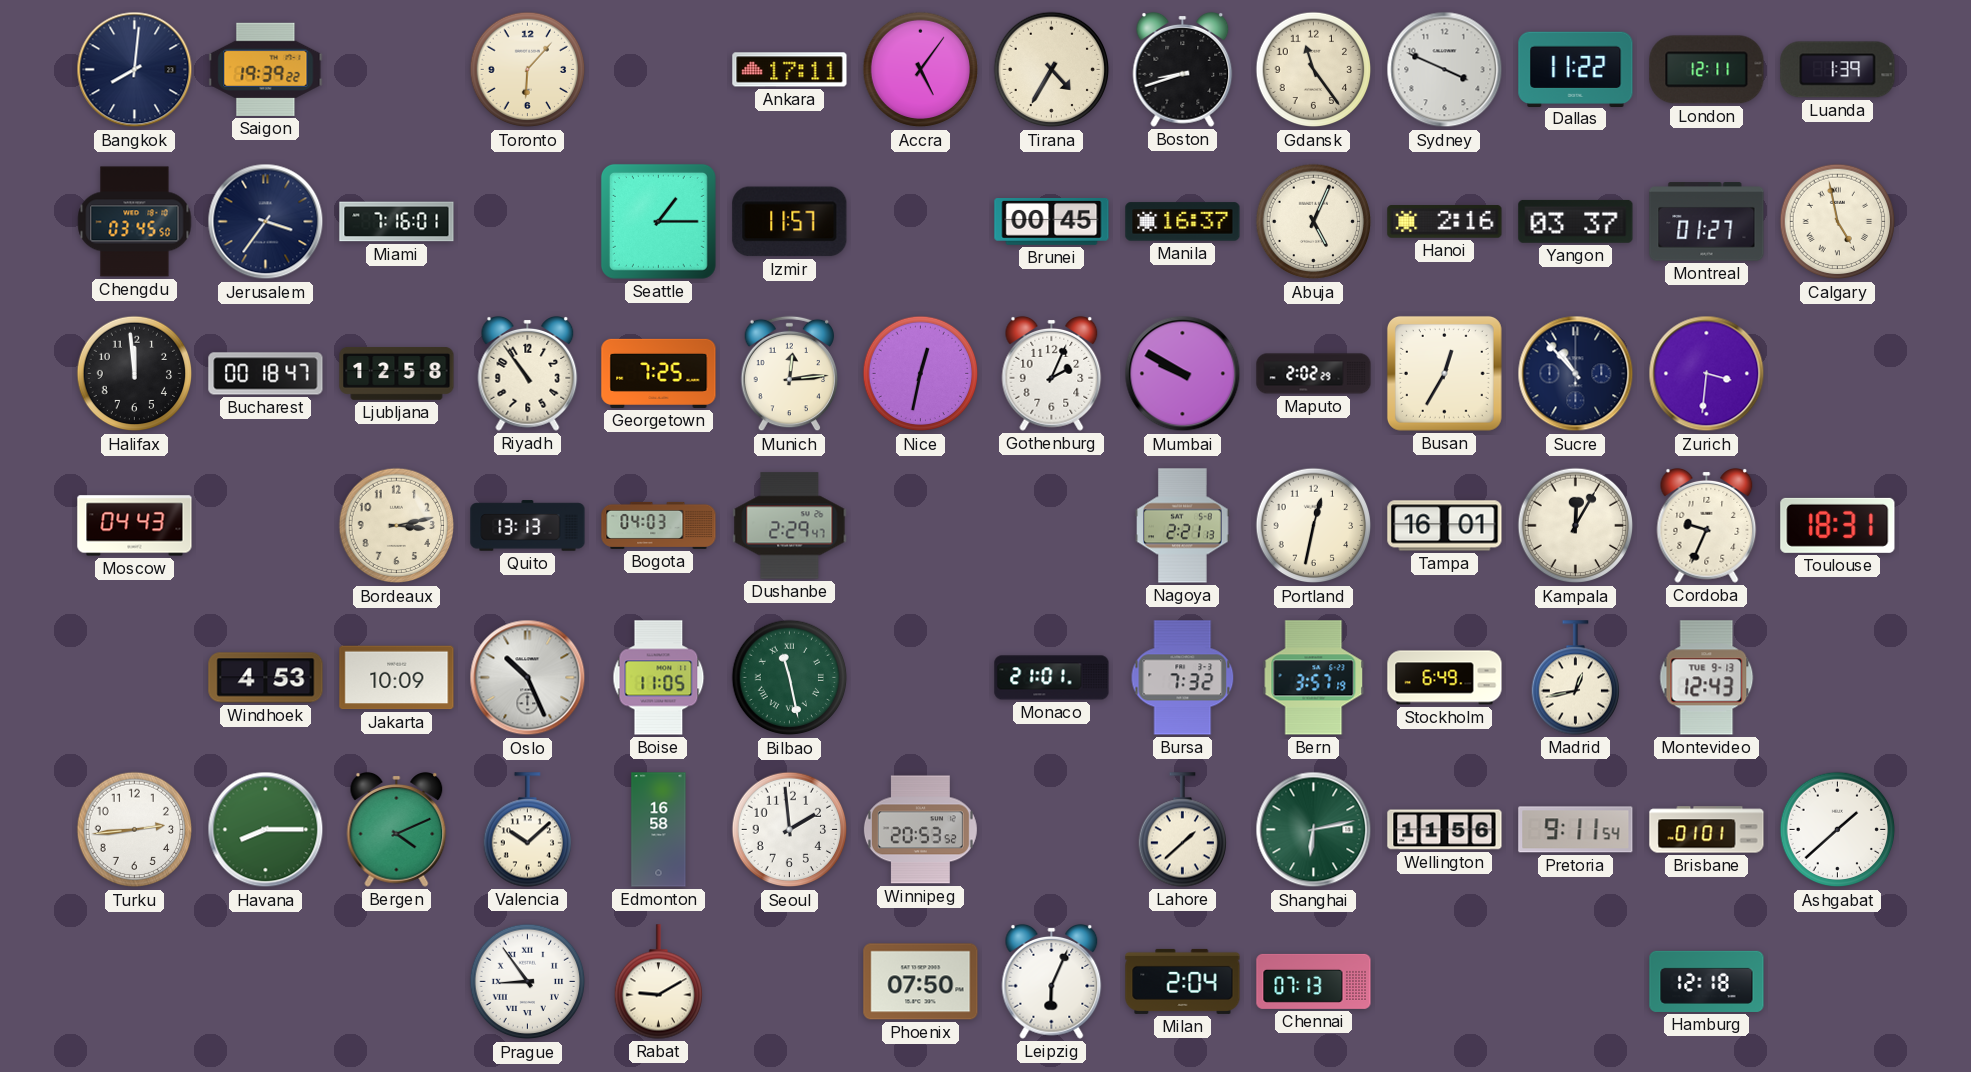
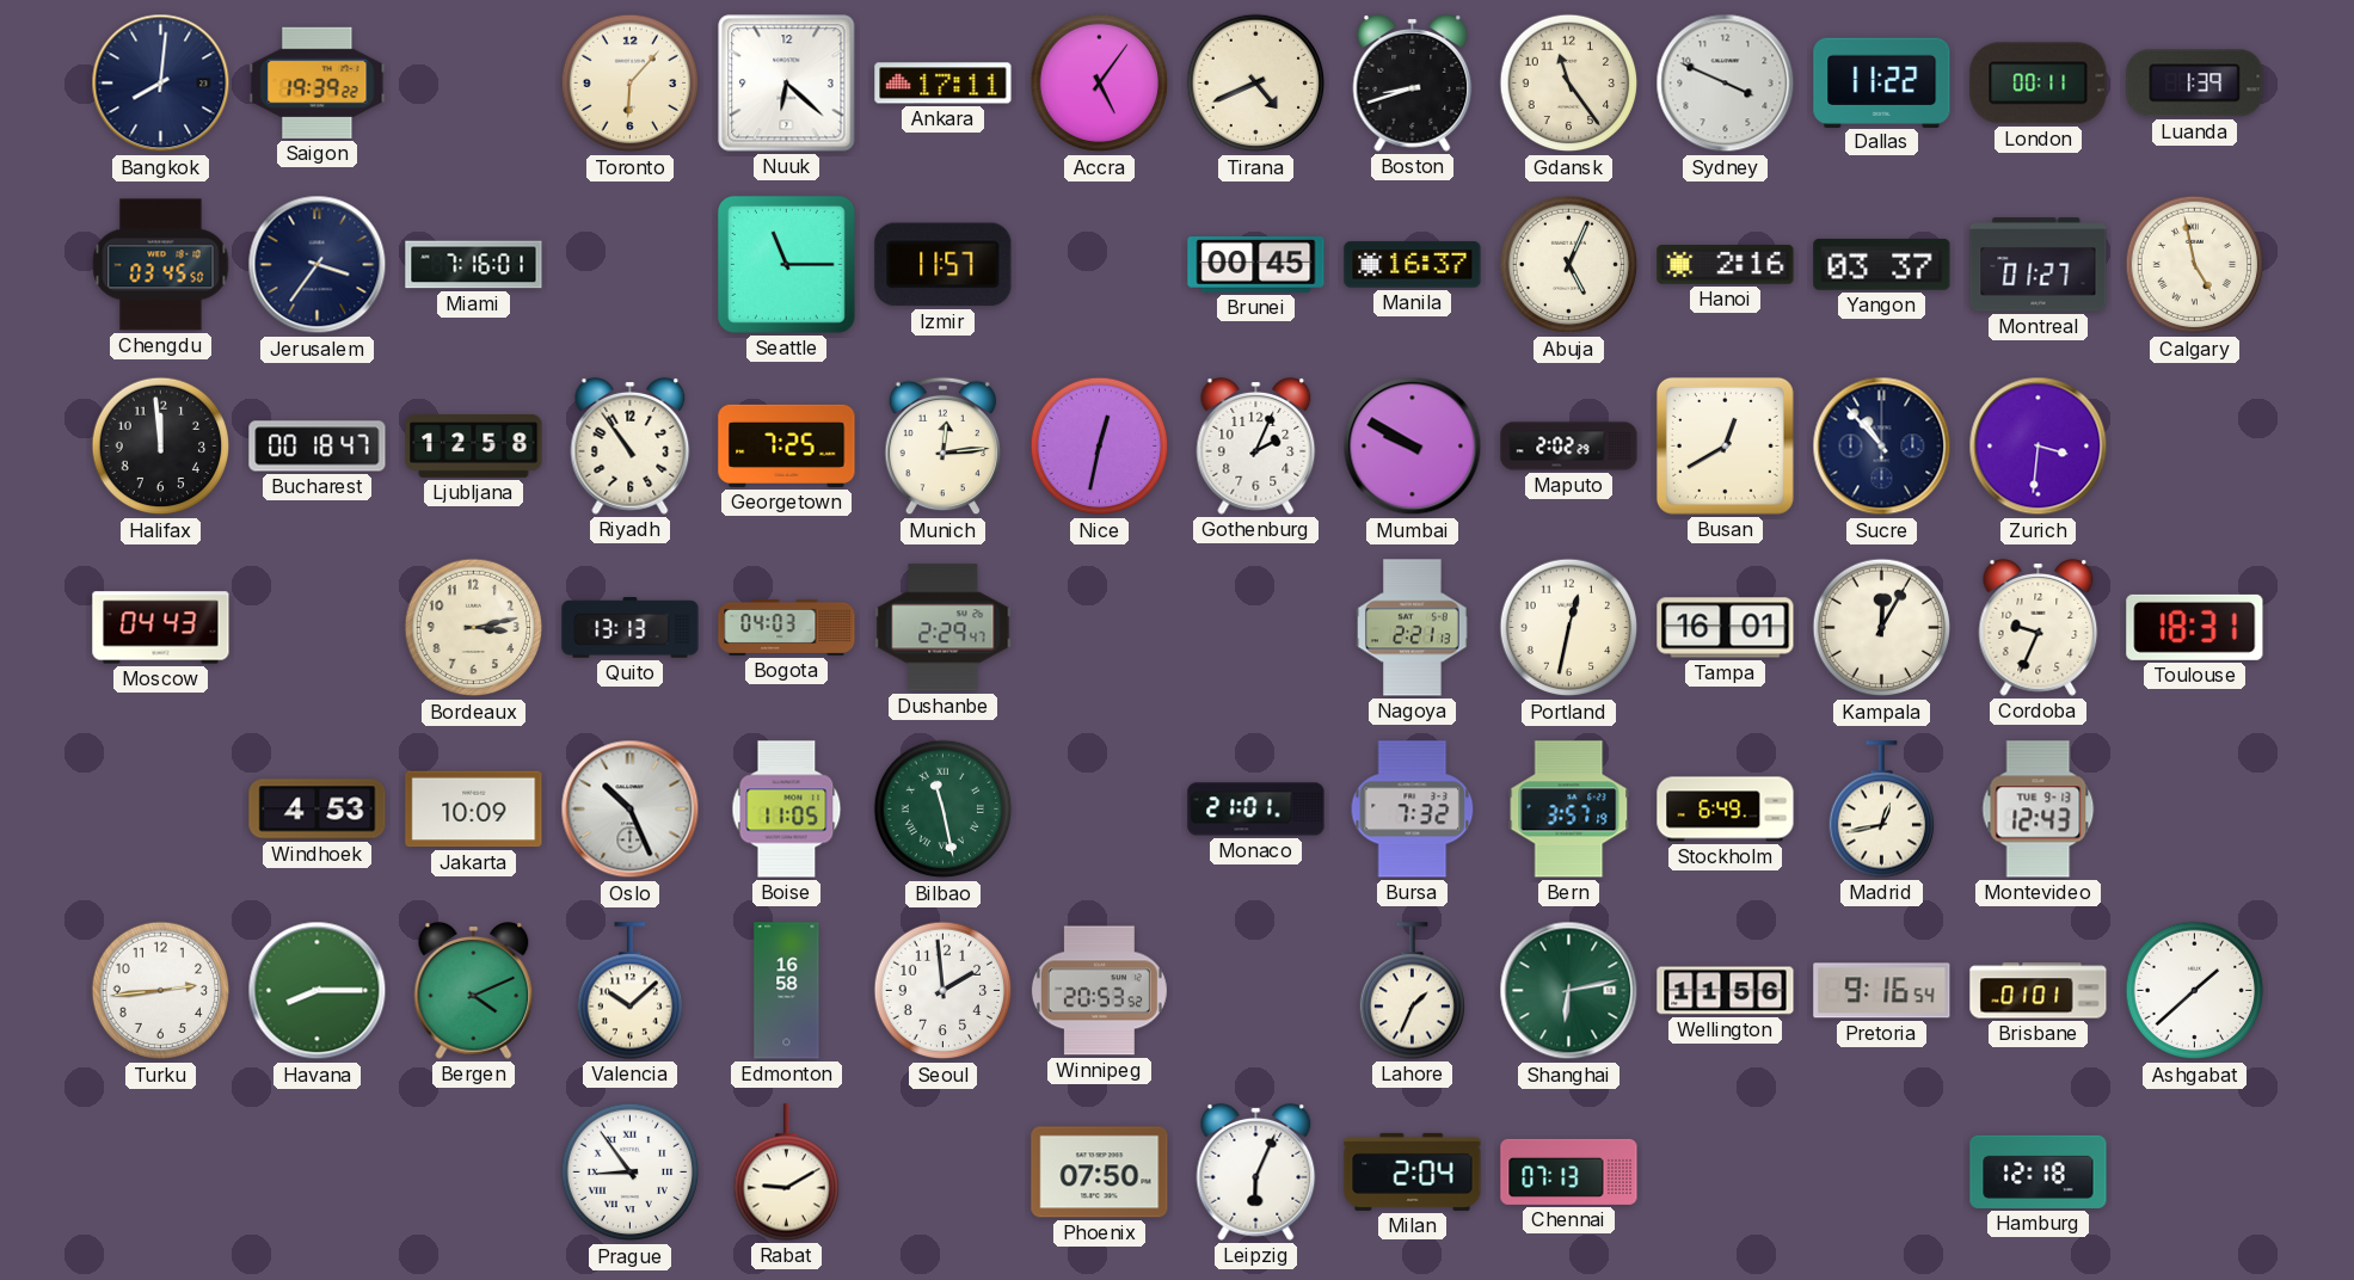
Nuuk: none -> 6:22
Tirana: 4:35 -> 4:41
London: 12:11 -> 00:11
Seattle: 1:15 -> 11:15
Busan: 12:35 -> 12:40
Lahore: 1:38 -> 1:34
Pretoria: 9:11 -> 9:16
